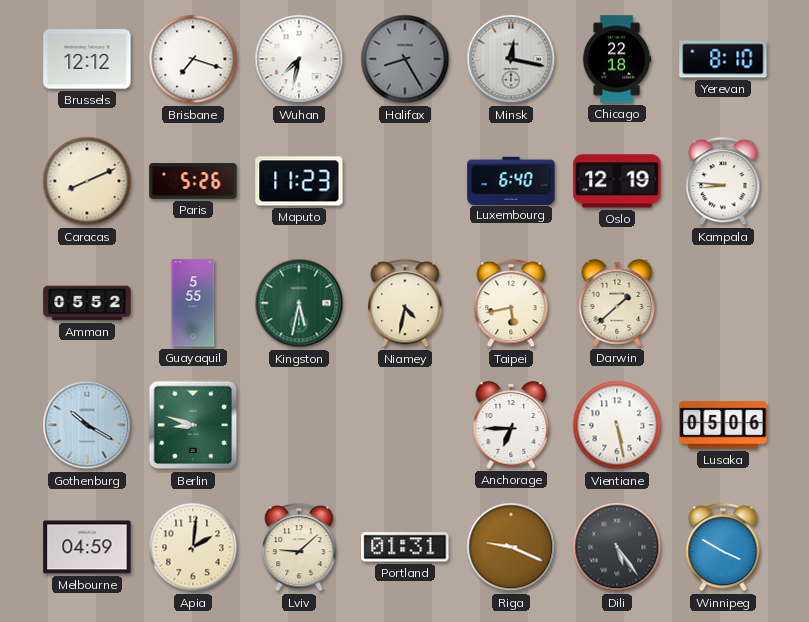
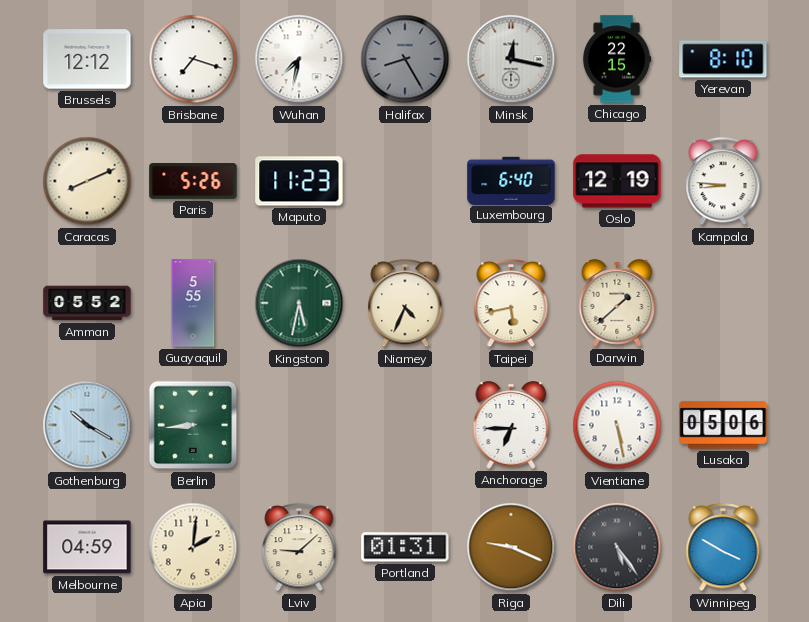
Chicago: 22:18 -> 22:15
Niamey: 4:32 -> 4:34
Berlin: 8:48 -> 8:44
